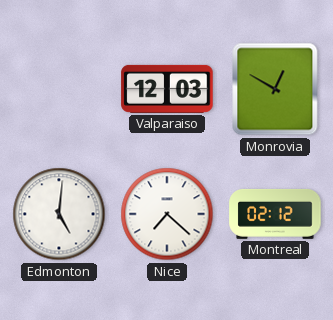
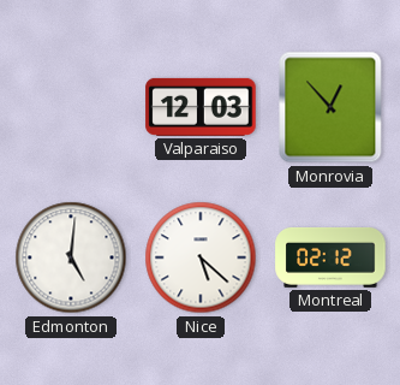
Monrovia: 12:50 -> 12:53
Nice: 7:22 -> 5:22
